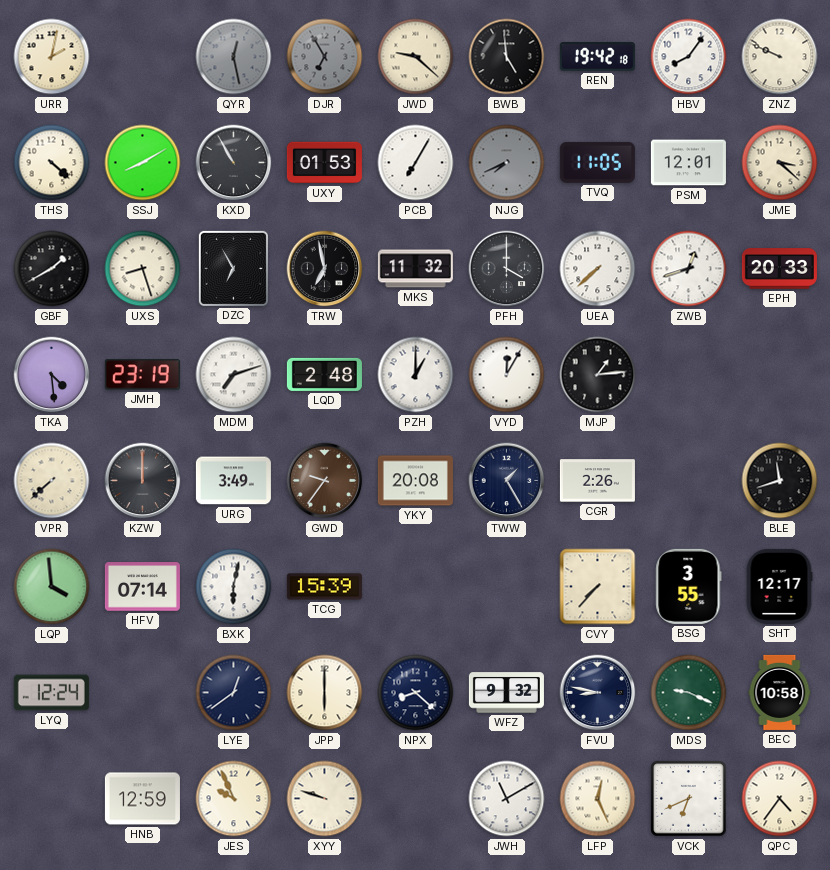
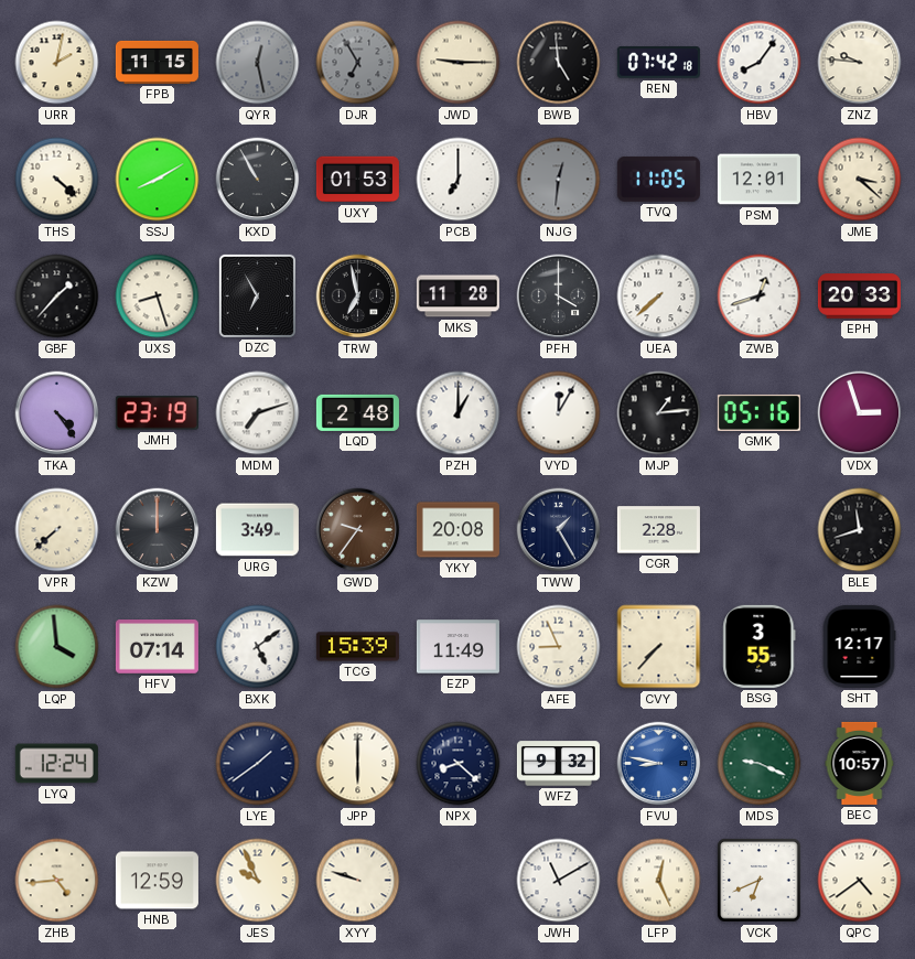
FPB: none -> 11:15
JWD: 9:22 -> 9:15
REN: 19:42 -> 07:42
ZNZ: 9:49 -> 9:46
PCB: 7:05 -> 7:00
NJG: 7:41 -> 12:31
GBF: 1:40 -> 1:37
MKS: 11:32 -> 11:28
TKA: 4:29 -> 4:24
GMK: none -> 05:16
VDX: none -> 2:57
CGR: 2:26 -> 2:28
BXK: 6:02 -> 5:09
EZP: none -> 11:49
AFE: none -> 8:56
LYE: 12:39 -> 1:39
FVU dial: navy -> blue
BEC: 10:58 -> 10:57
ZHB: none -> 4:44
QPC: 4:36 -> 4:39
